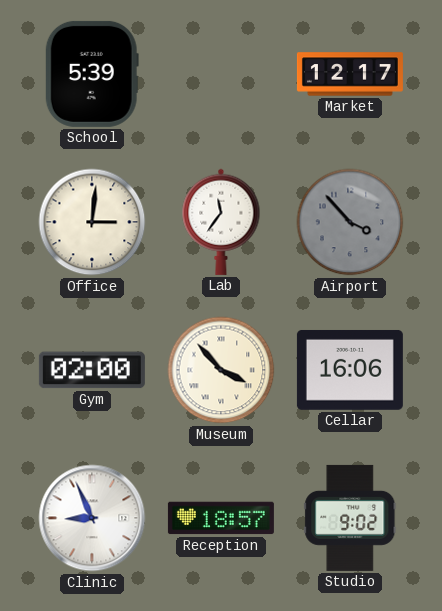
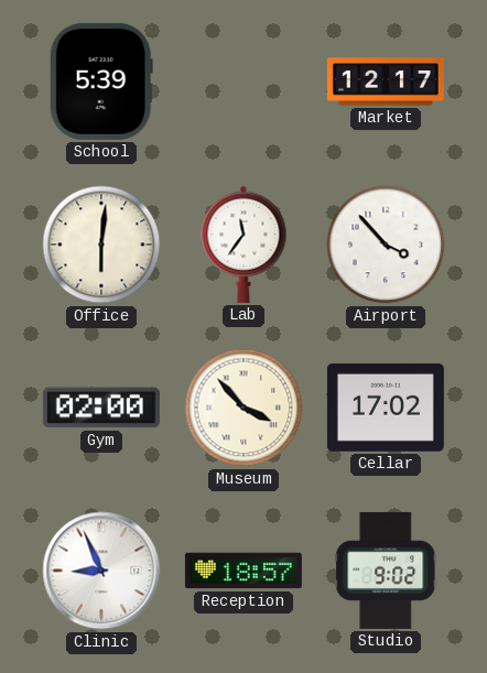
Office: 3:01 -> 6:01
Airport dial: grey -> white
Cellar: 16:06 -> 17:02
